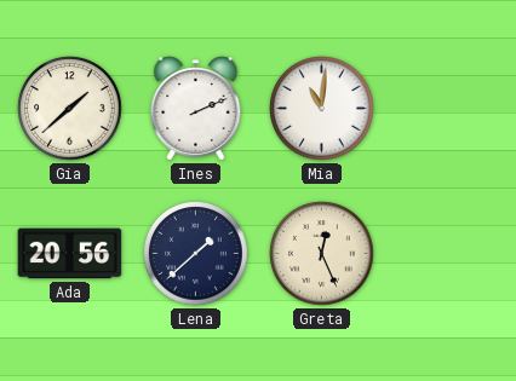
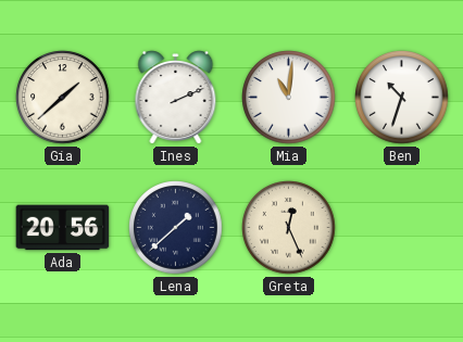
Ben: none -> 10:33
